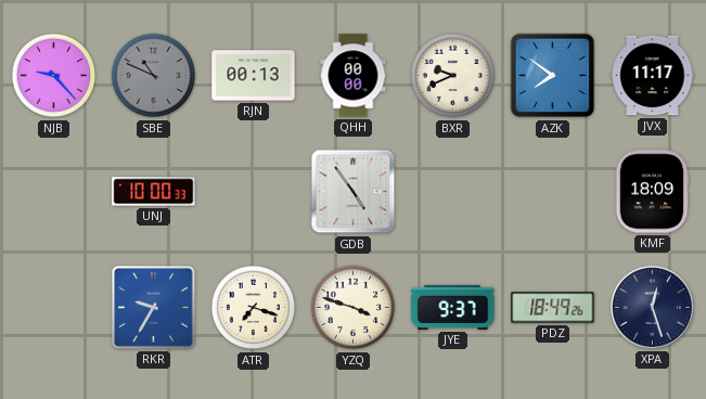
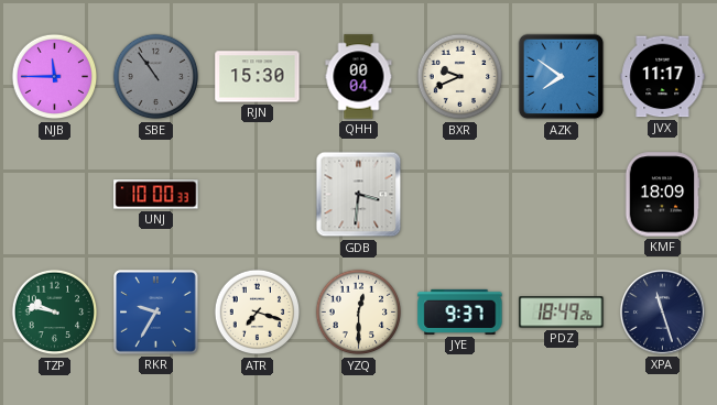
NJB: 9:23 -> 11:45
SBE: 10:49 -> 10:54
RJN: 00:13 -> 15:30
QHH: 00:00 -> 00:04
GDB: 4:54 -> 3:31
TZP: none -> 9:47
YZQ: 3:48 -> 12:30
XPA: 12:27 -> 11:27
